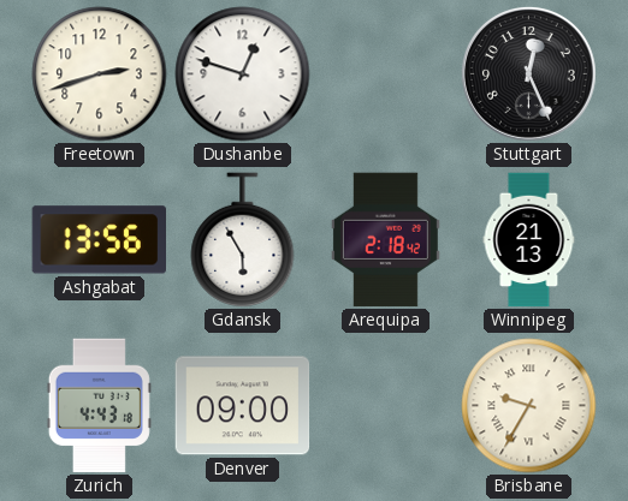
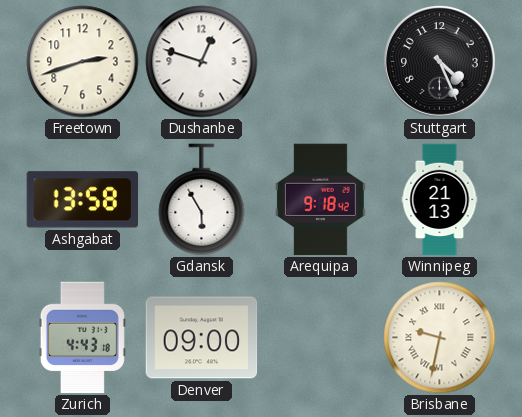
Stuttgart: 12:26 -> 4:26
Ashgabat: 13:56 -> 13:58
Arequipa: 2:18 -> 9:18
Brisbane: 9:35 -> 9:32
